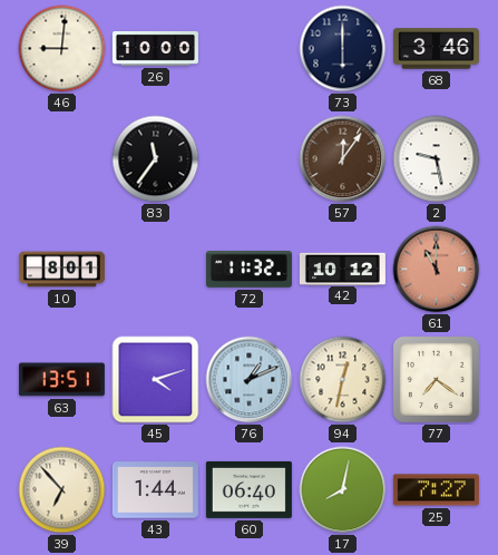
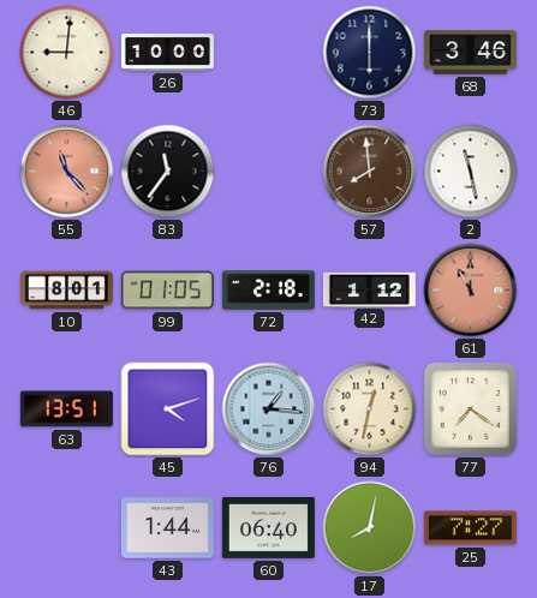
55: none -> 11:23
57: 12:06 -> 7:59
2: 9:28 -> 11:28
99: none -> 01:05
72: 11:32 -> 2:18
42: 10:12 -> 1:12
76: 1:11 -> 1:16
39: 6:53 -> none
